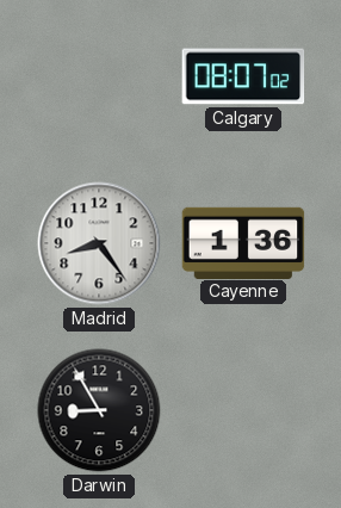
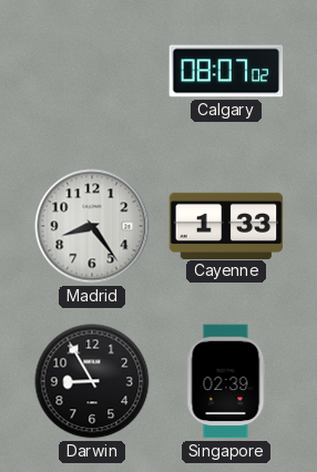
Cayenne: 1:36 -> 1:33
Singapore: none -> 02:39
